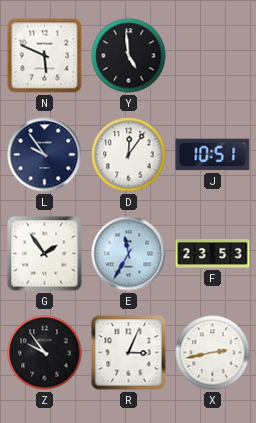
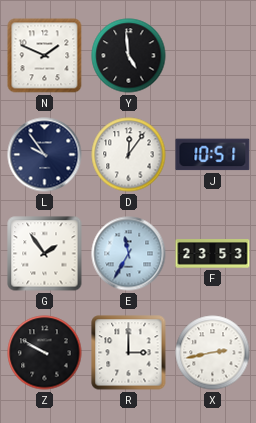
N: 5:49 -> 1:49
Z: 9:54 -> 9:50
R: 3:04 -> 3:00
